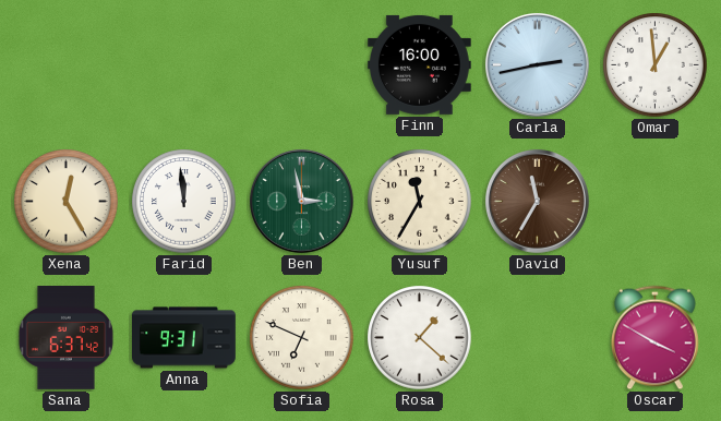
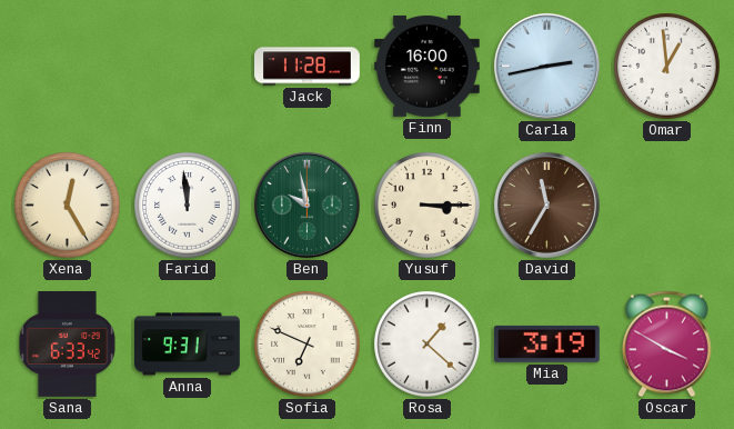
Jack: none -> 11:28
Ben: 2:58 -> 9:58
Yusuf: 11:35 -> 3:15
Sana: 6:37 -> 6:33
Mia: none -> 3:19
